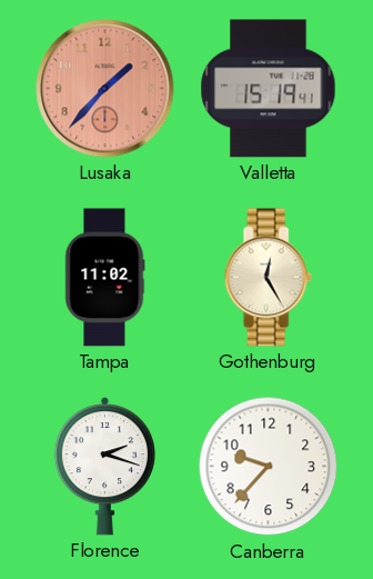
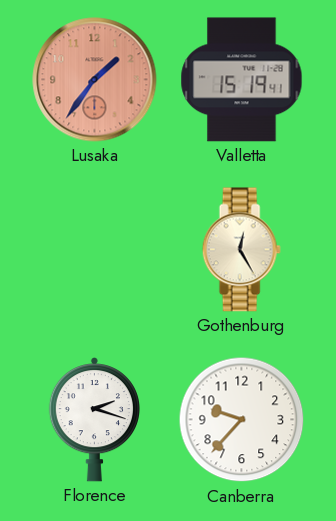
Lusaka: 1:37 -> 1:36
Tampa: 11:02 -> none
